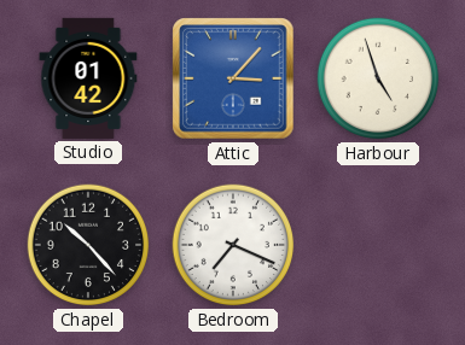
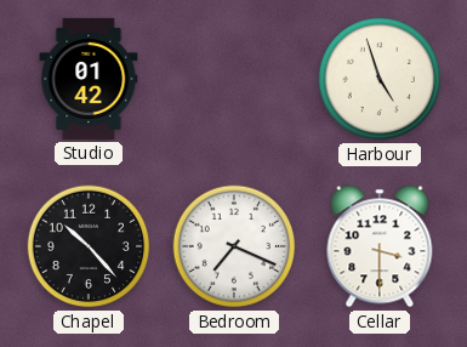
Attic: 3:07 -> none
Cellar: none -> 3:30
